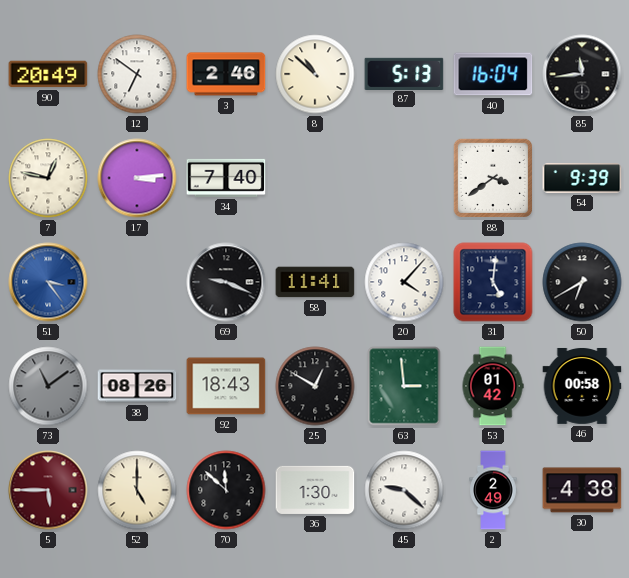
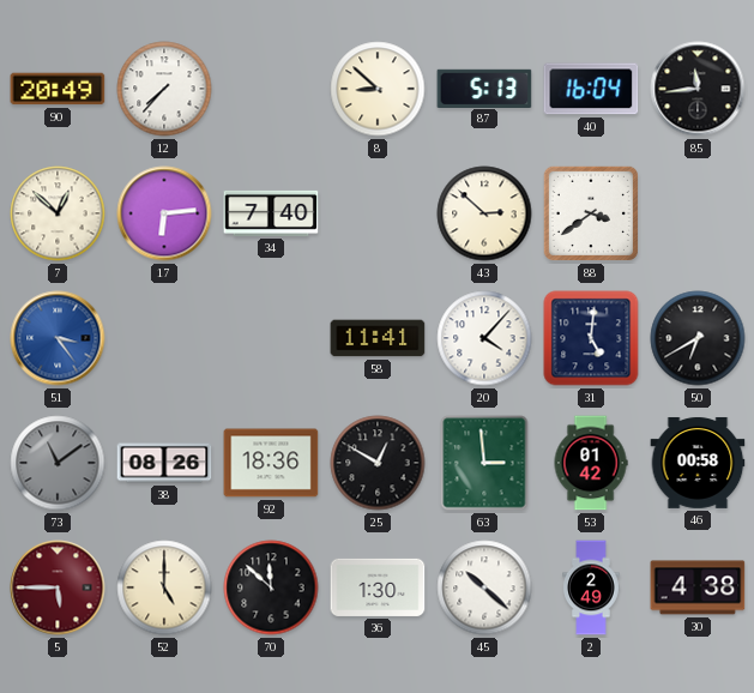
12: 6:51 -> 7:37
3: 2:46 -> none
8: 10:52 -> 8:52
7: 12:47 -> 12:52
17: 3:14 -> 6:14
43: none -> 2:52
54: 9:39 -> none
69: 9:19 -> none
92: 18:43 -> 18:36
45: 9:22 -> 10:22
